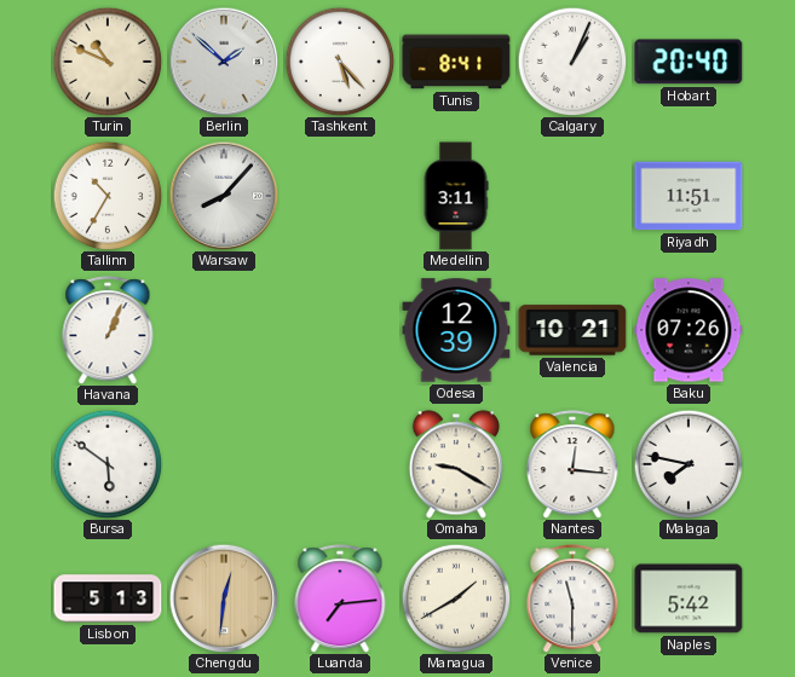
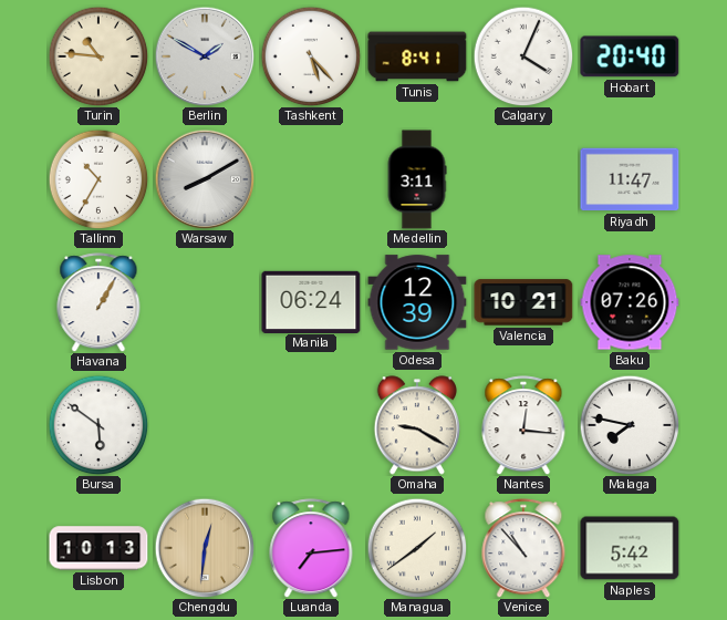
Turin: 10:49 -> 10:46
Berlin: 1:52 -> 1:50
Calgary: 1:04 -> 4:04
Warsaw: 8:07 -> 8:10
Riyadh: 11:51 -> 11:47
Havana: 1:04 -> 1:05
Manila: none -> 06:24
Lisbon: 5:13 -> 10:13
Managua: 1:40 -> 1:39
Venice: 11:30 -> 10:53
